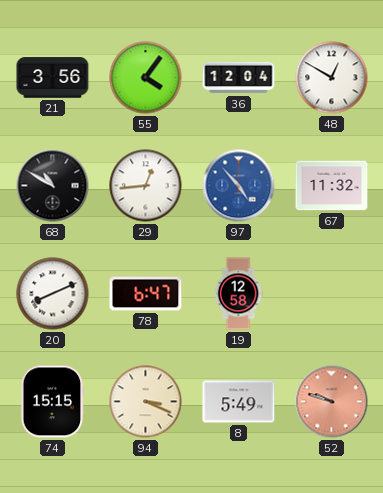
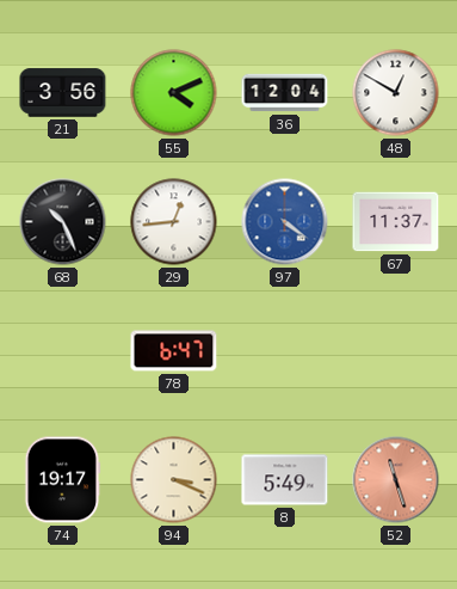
55: 4:06 -> 4:11
68: 10:50 -> 10:26
97: 4:53 -> 4:21
67: 11:32 -> 11:37
20: 8:11 -> none
19: 12:58 -> none
74: 15:15 -> 19:17
52: 9:48 -> 11:27
